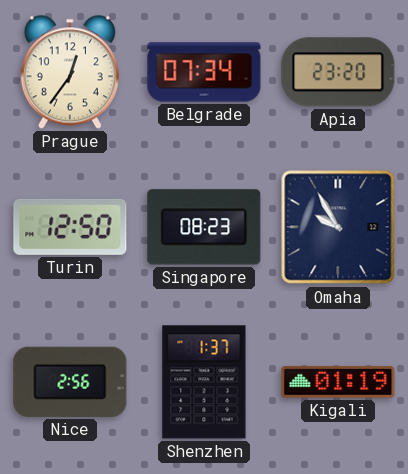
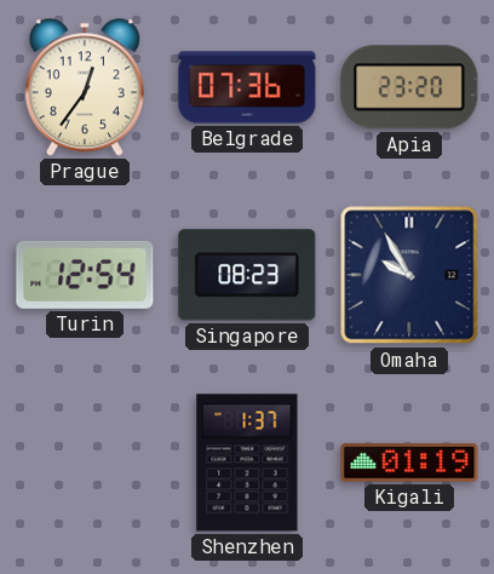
Belgrade: 07:34 -> 07:36
Turin: 12:50 -> 12:54
Nice: 2:56 -> none
